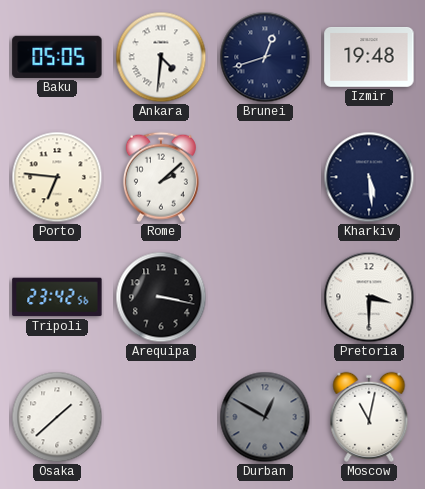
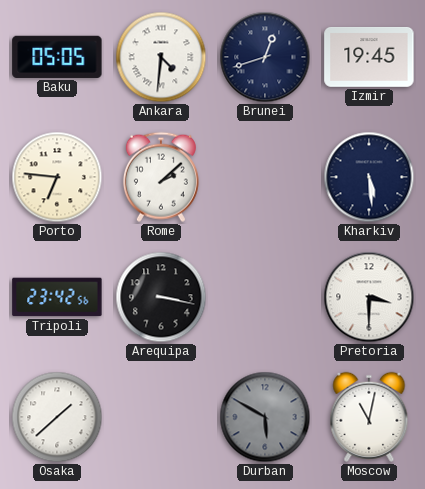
Izmir: 19:48 -> 19:45
Durban: 12:50 -> 5:50
